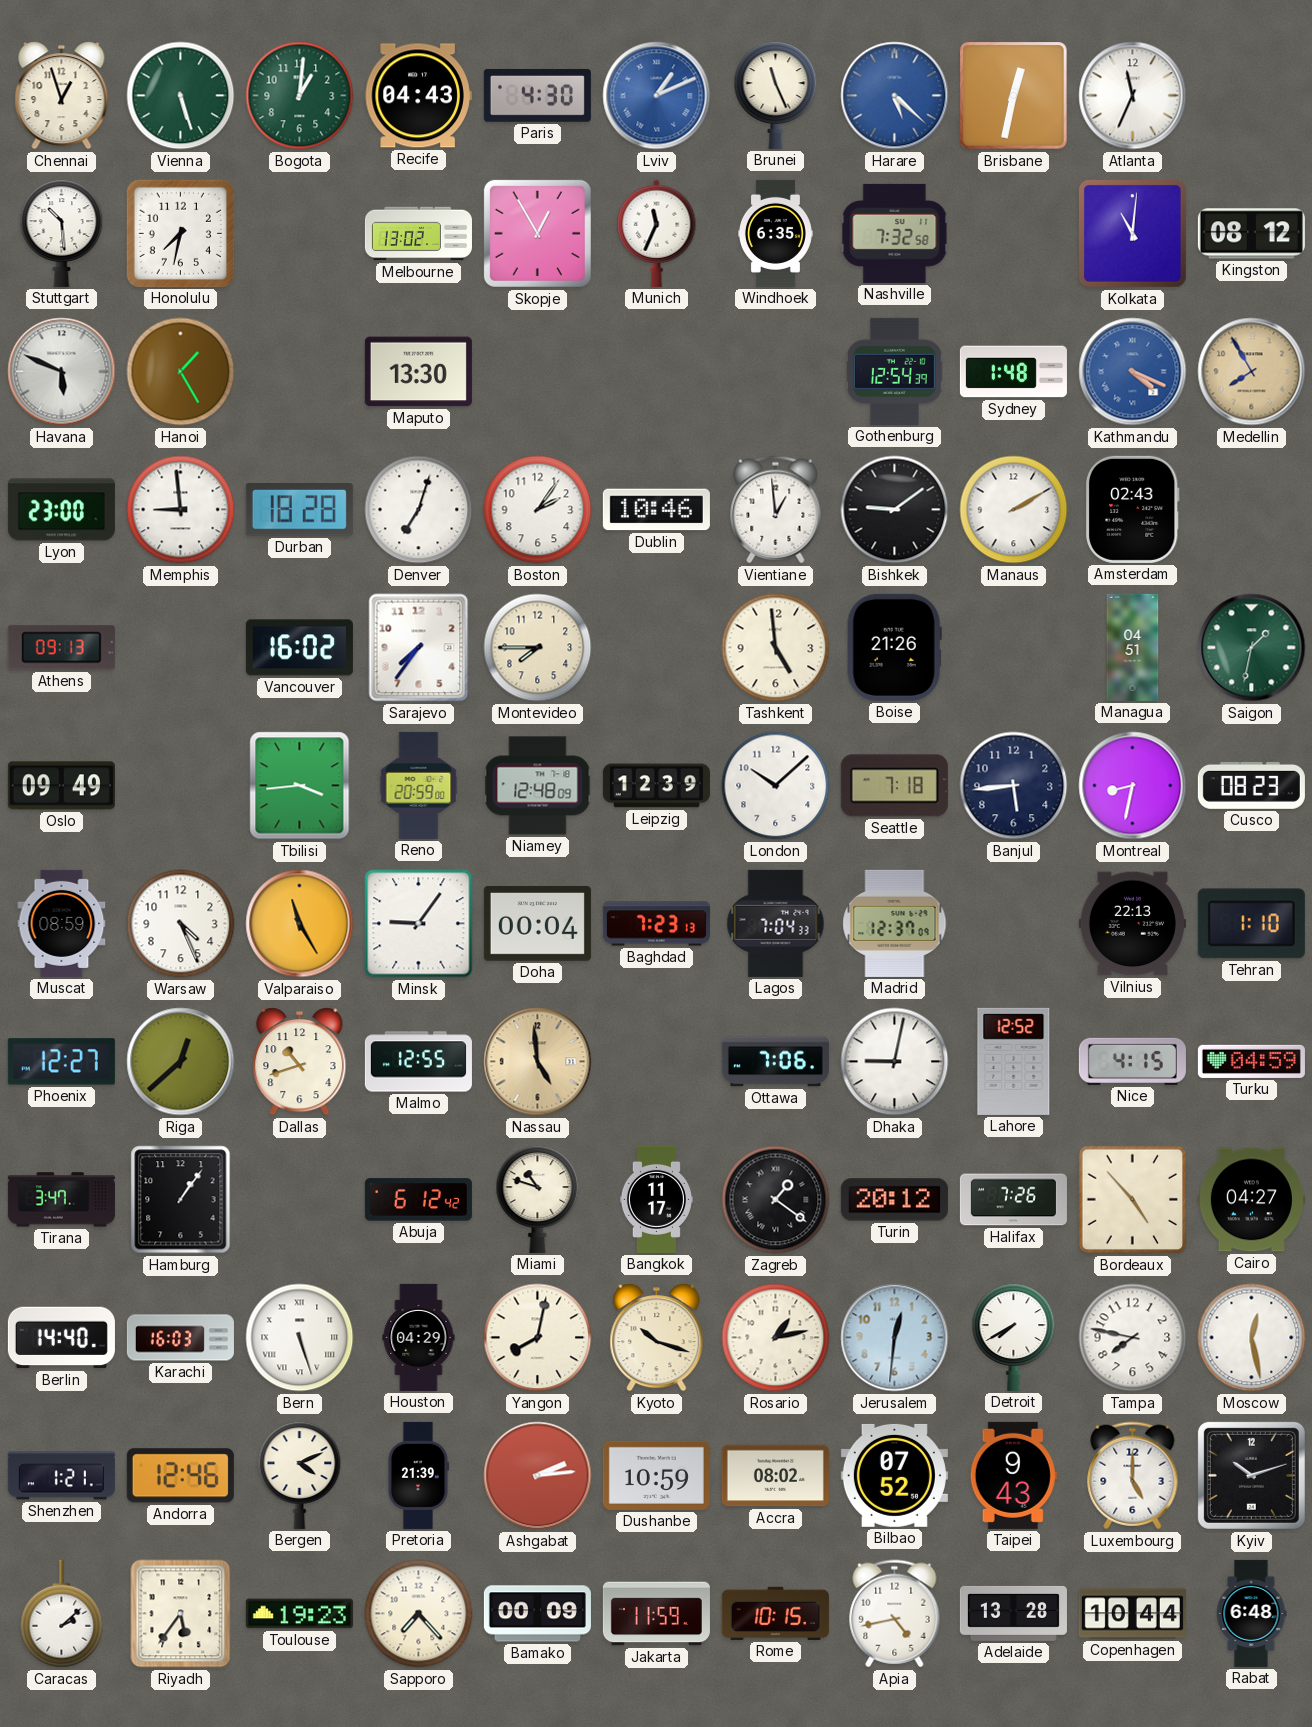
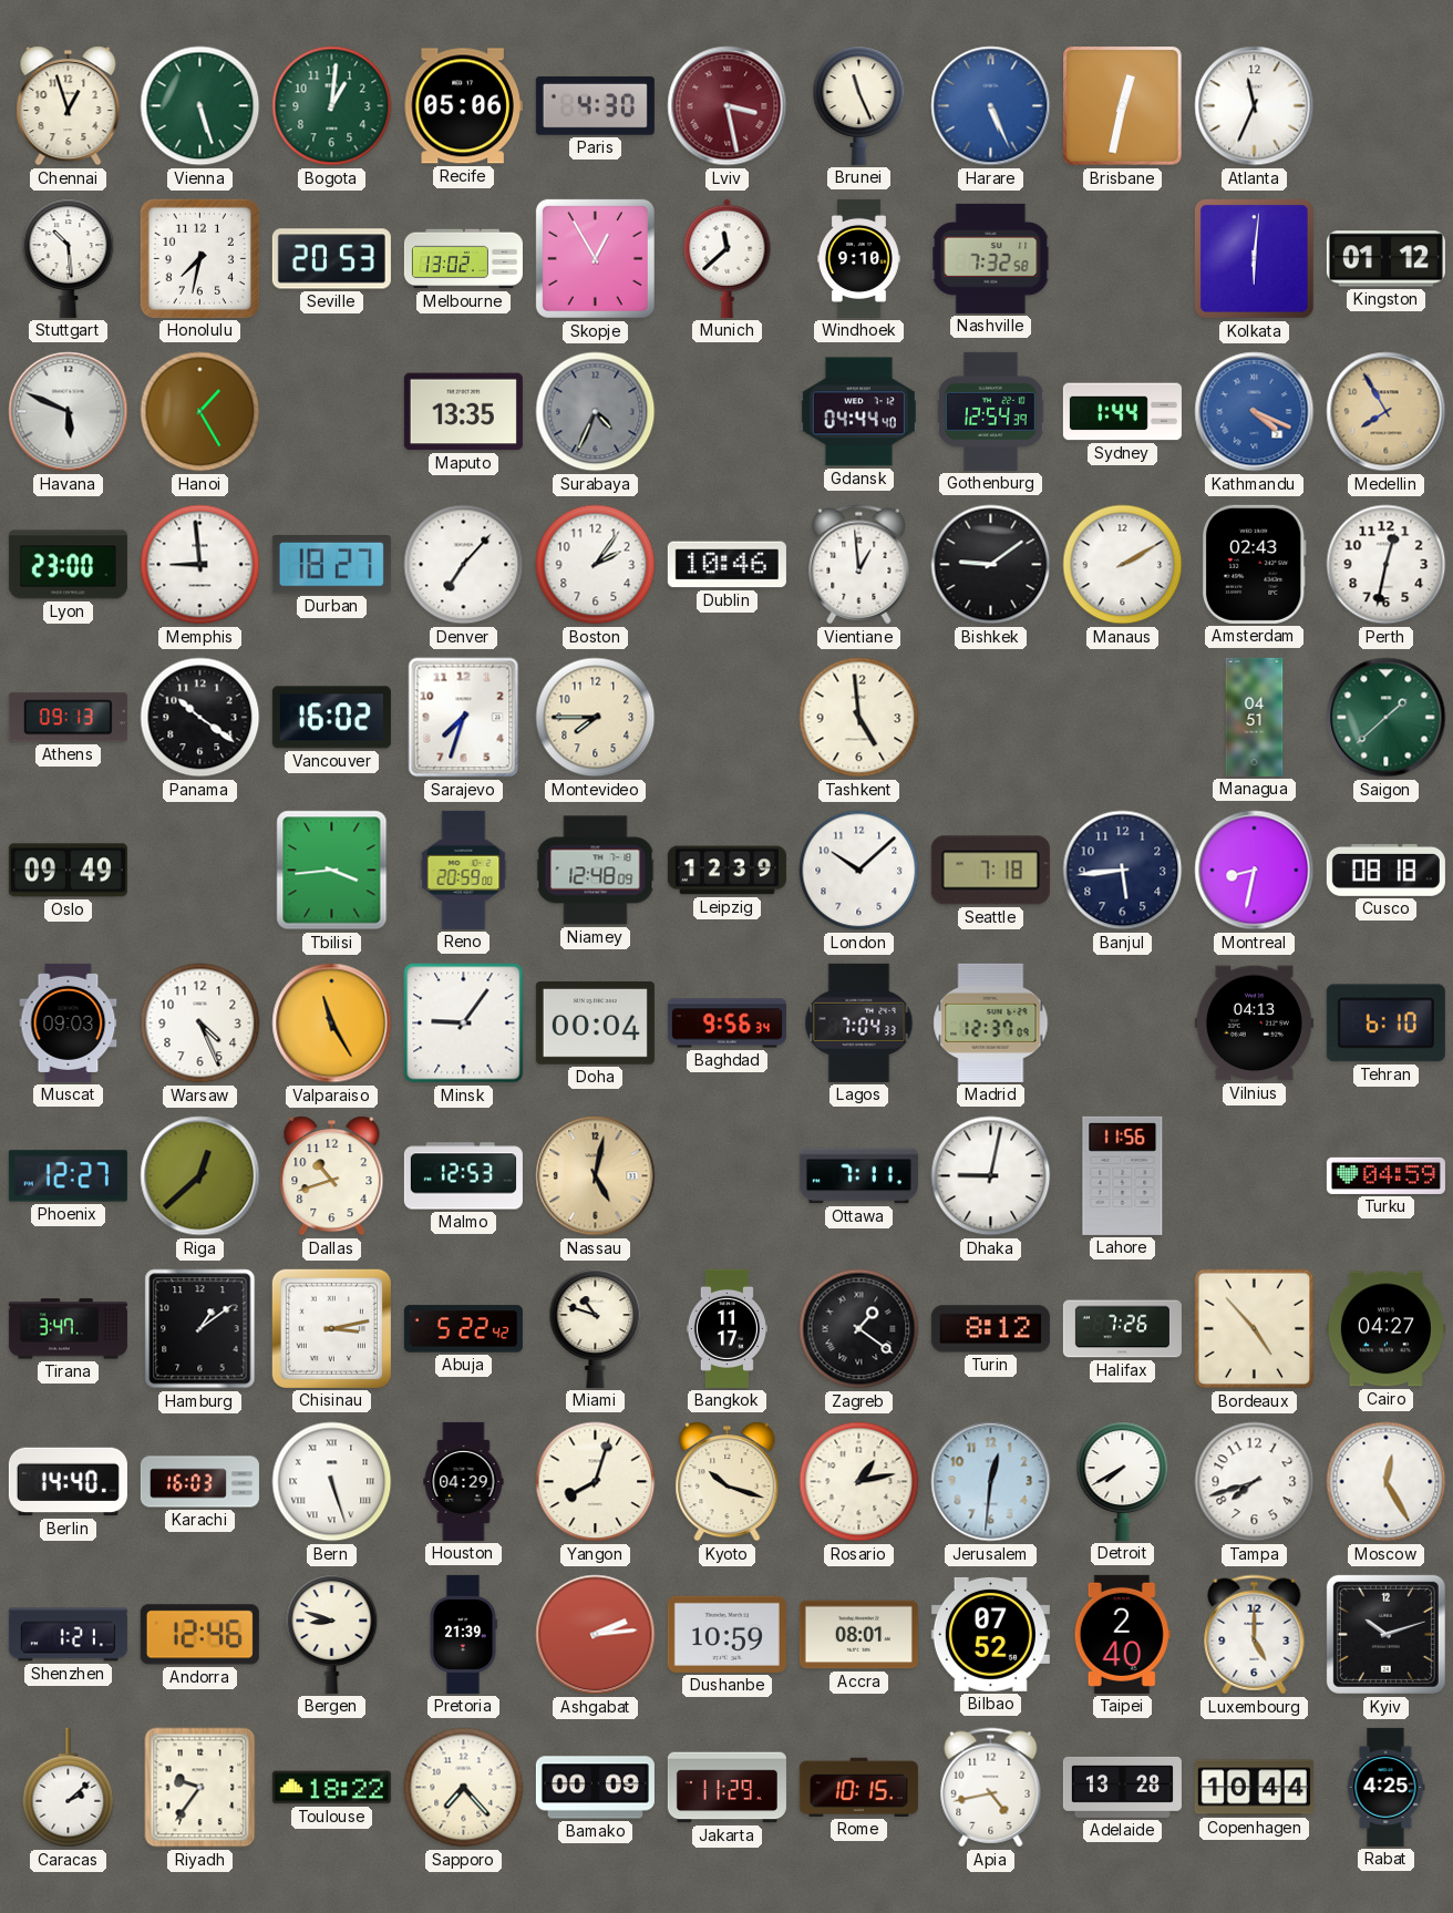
Recife: 04:43 -> 05:06
Lviv: 1:11 -> 3:28
Lviv dial: blue -> burgundy
Harare: 5:22 -> 5:26
Seville: none -> 20:53
Munich: 11:34 -> 11:38
Windhoek: 6:35 -> 9:10
Kolkata: 11:01 -> 6:01
Kingston: 08:12 -> 01:12
Maputo: 13:30 -> 13:35
Surabaya: none -> 4:34
Gdansk: none -> 04:44
Sydney: 1:48 -> 1:44
Durban: 18:28 -> 18:27
Denver: 7:03 -> 7:07
Perth: none -> 12:32
Panama: none -> 10:21
Sarajevo: 7:36 -> 7:33
Boise: 21:26 -> none
Saigon: 1:32 -> 1:38
Cusco: 08:23 -> 08:18
Muscat: 08:59 -> 09:03
Baghdad: 7:23 -> 9:56
Vilnius: 22:13 -> 04:13
Tehran: 1:10 -> 6:10
Malmo: 12:55 -> 12:53
Nassau: 4:59 -> 5:02
Ottawa: 7:06 -> 7:11
Lahore: 12:52 -> 11:56
Nice: 4:15 -> none
Hamburg: 1:06 -> 1:09
Chisinau: none -> 3:13
Abuja: 6:12 -> 5:22
Turin: 20:12 -> 8:12
Yangon: 8:02 -> 8:03
Tampa: 7:47 -> 7:42
Moscow: 12:28 -> 12:25
Bergen: 4:11 -> 8:48
Accra: 08:02 -> 08:01
Taipei: 9:43 -> 2:40
Riyadh: 5:36 -> 9:36
Toulouse: 19:23 -> 18:22
Jakarta: 11:59 -> 11:29
Rabat: 6:48 -> 4:25
